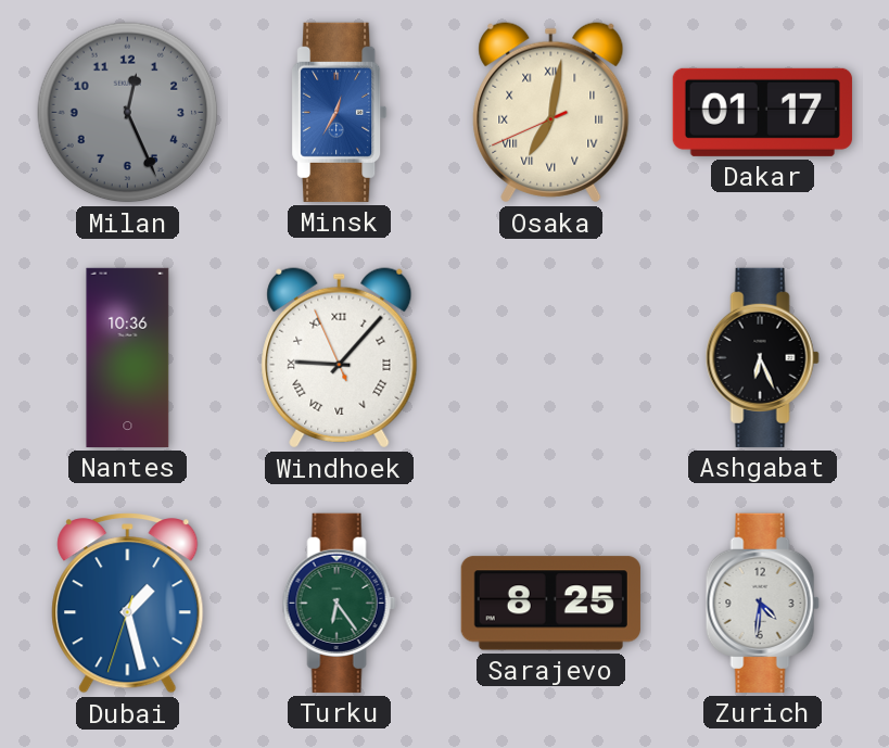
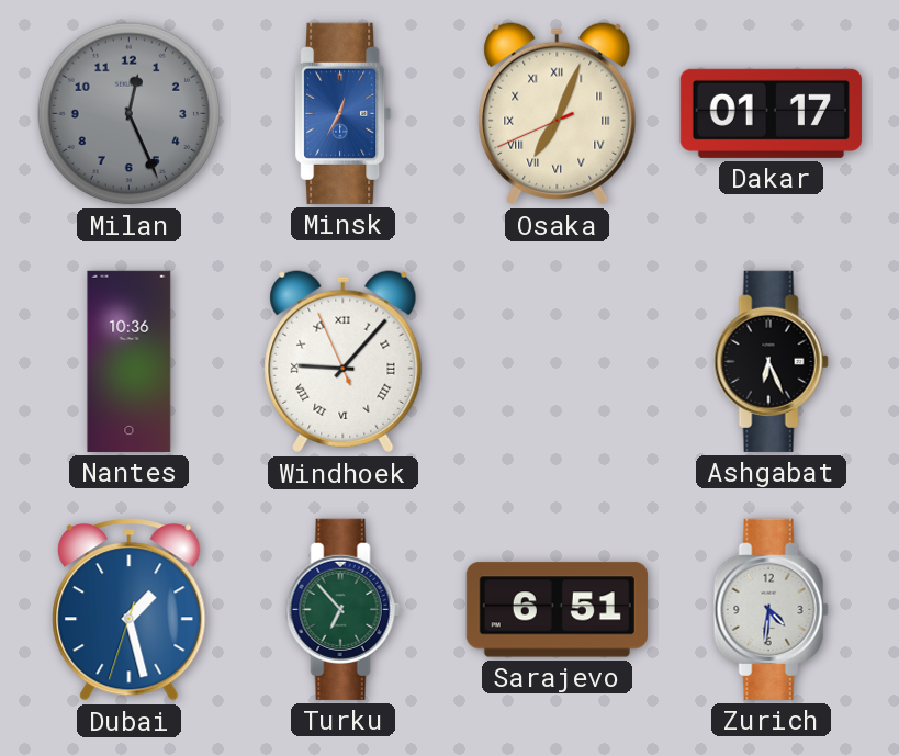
Osaka: 7:01 -> 7:03
Turku: 6:24 -> 6:53
Sarajevo: 8:25 -> 6:51
